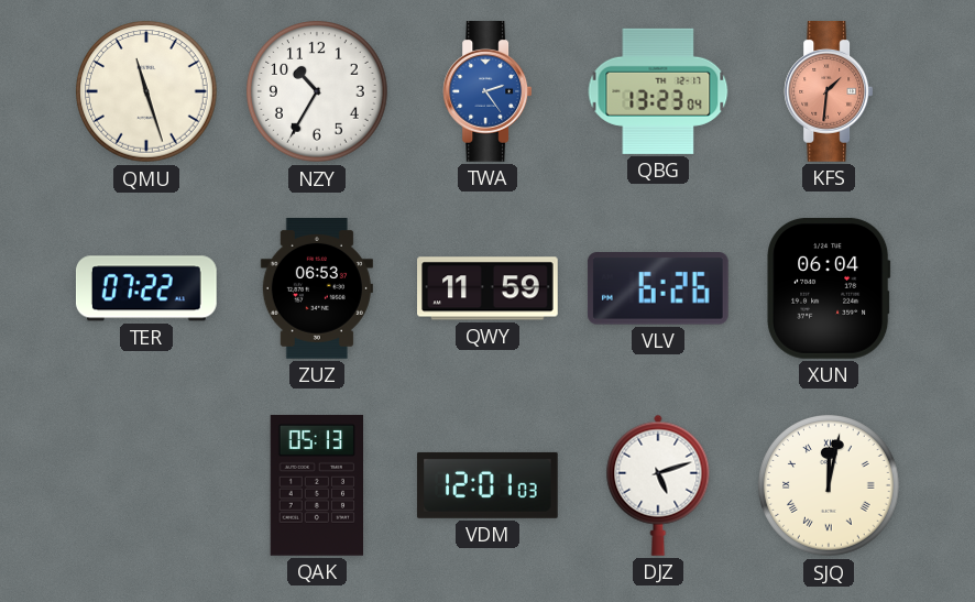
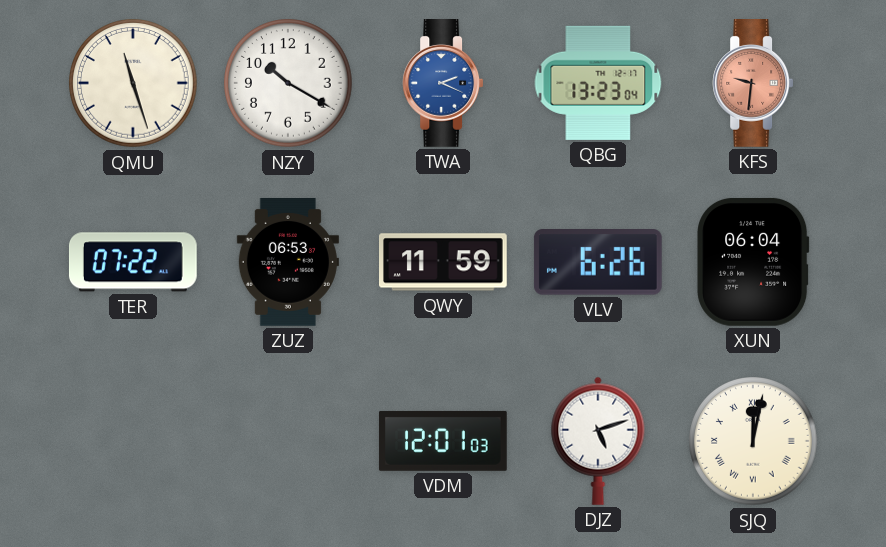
NZY: 10:35 -> 10:20
TWA: 2:24 -> 2:19
KFS: 1:31 -> 9:31
QAK: 05:13 -> none
